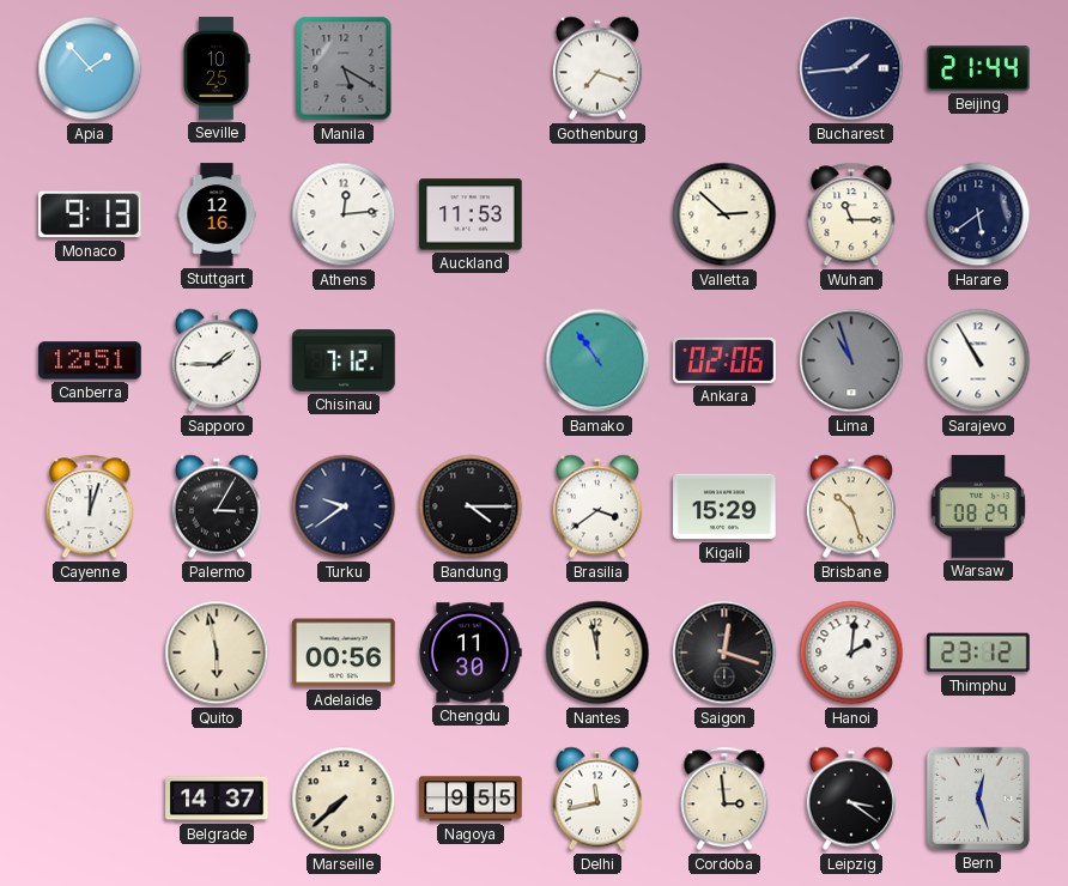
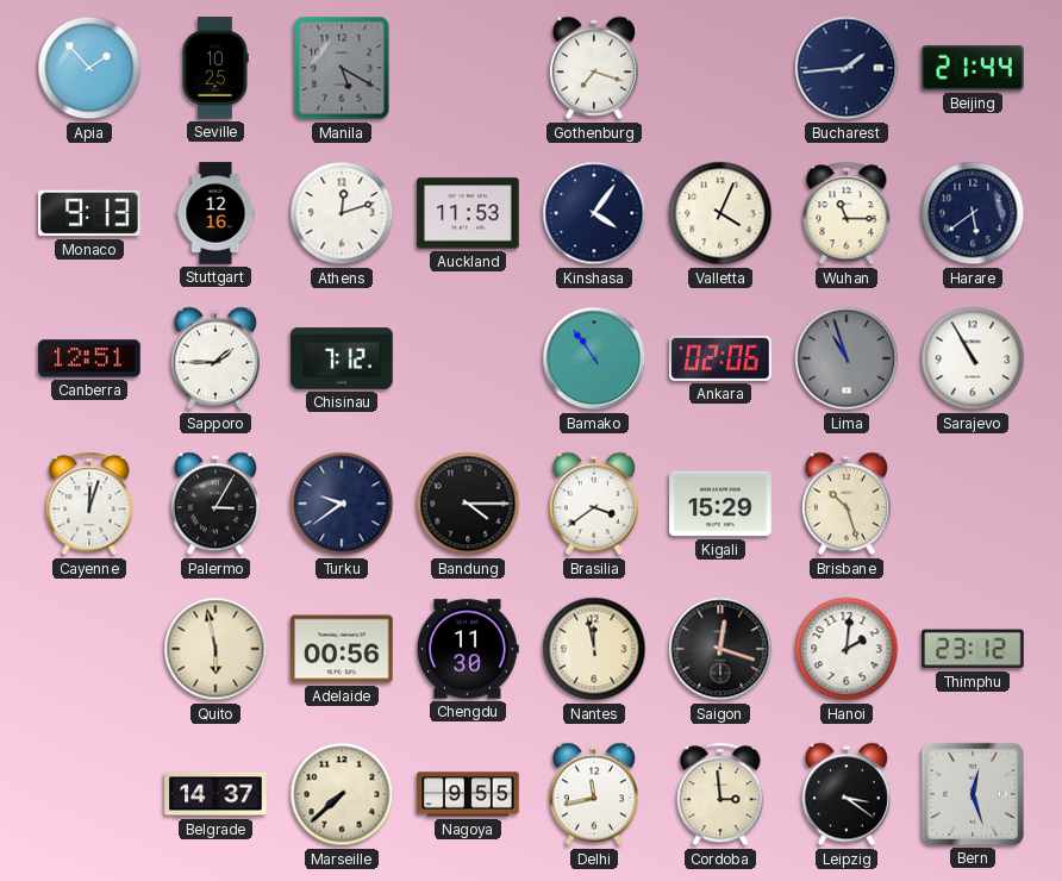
Athens: 12:14 -> 12:12
Kinshasa: none -> 4:06
Valletta: 2:52 -> 4:04
Warsaw: 08:29 -> none
